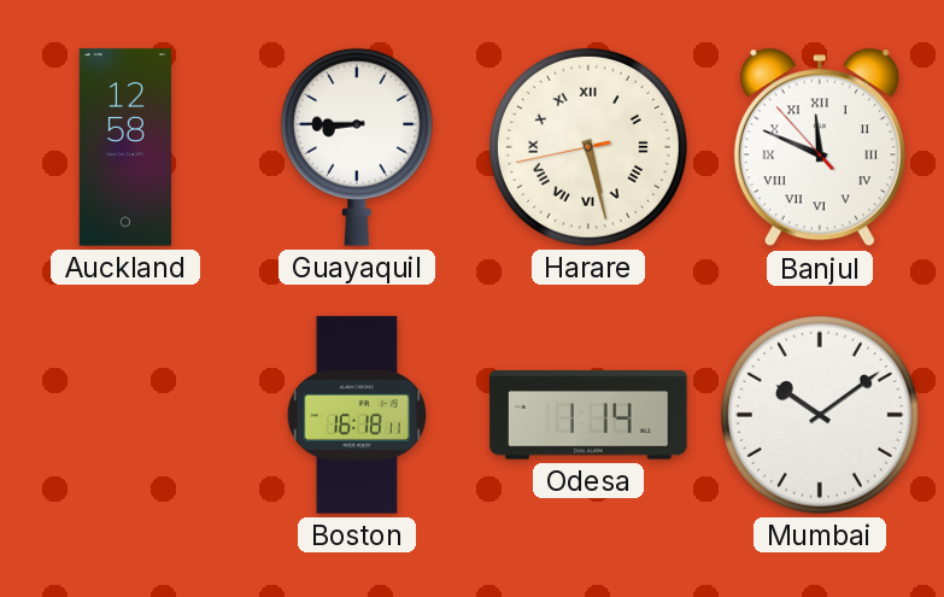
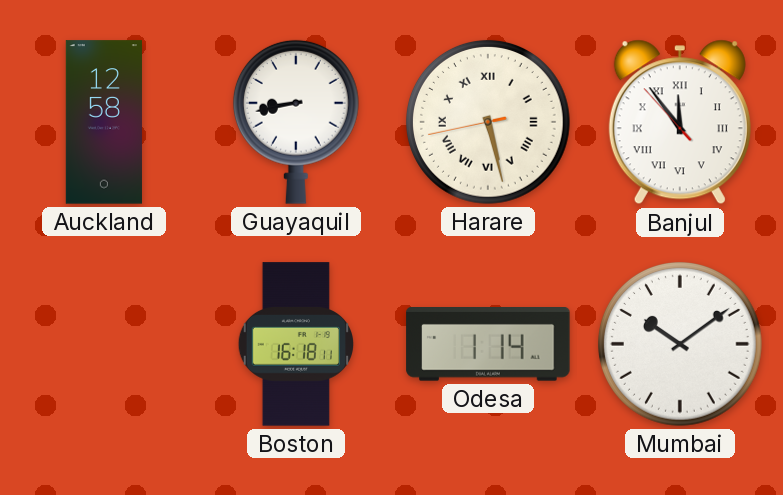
Guayaquil: 8:45 -> 8:43
Banjul: 11:48 -> 11:53
